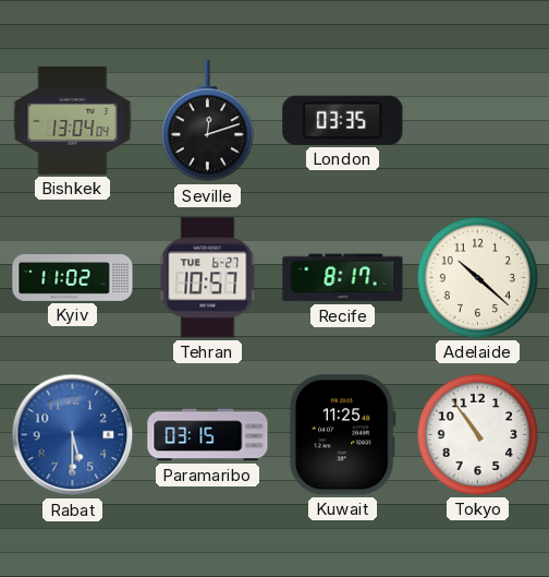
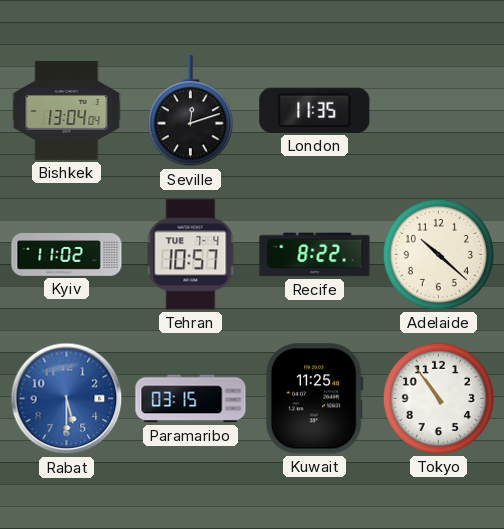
London: 03:35 -> 11:35
Tehran date: TUE 6-27 -> TUE 7-4
Recife: 8:17 -> 8:22
